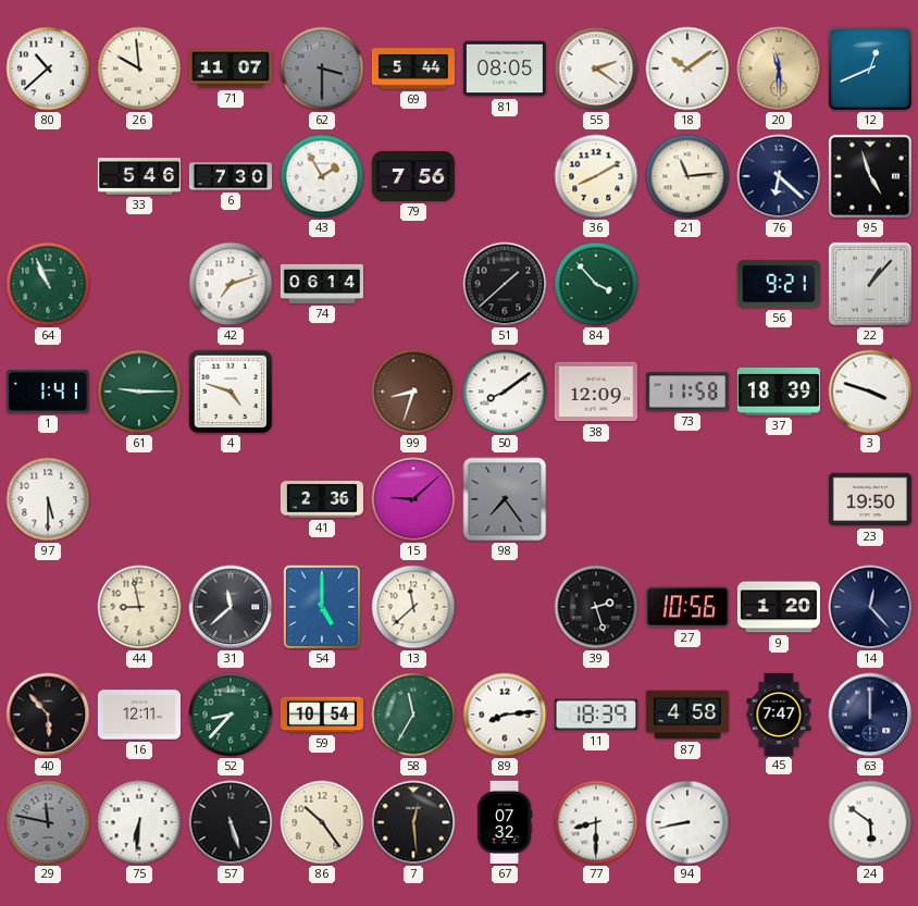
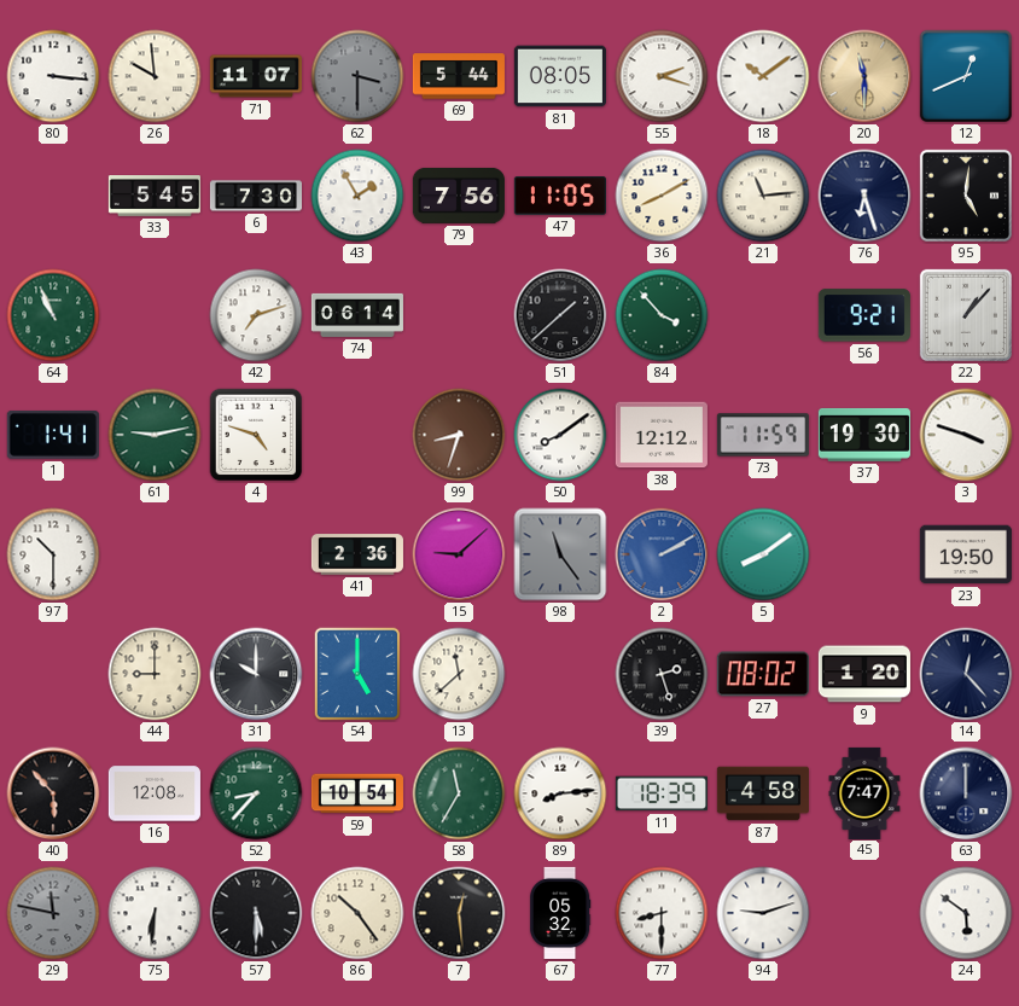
80: 10:38 -> 3:16
55: 2:21 -> 2:18
33: 5:46 -> 5:45
47: none -> 11:05
76: 6:22 -> 6:27
95: 4:57 -> 5:01
61: 9:15 -> 9:13
38: 12:09 -> 12:12
73: 11:58 -> 11:59
37: 18:39 -> 19:30
97: 5:30 -> 10:30
98: 7:24 -> 11:24
2: none -> 2:10
5: none -> 8:09
44: 8:58 -> 9:00
31: 11:38 -> 10:00
27: 10:56 -> 08:02
16: 12:11 -> 12:08
57: 5:27 -> 5:30
67: 07:32 -> 05:32
94: 8:43 -> 9:12
